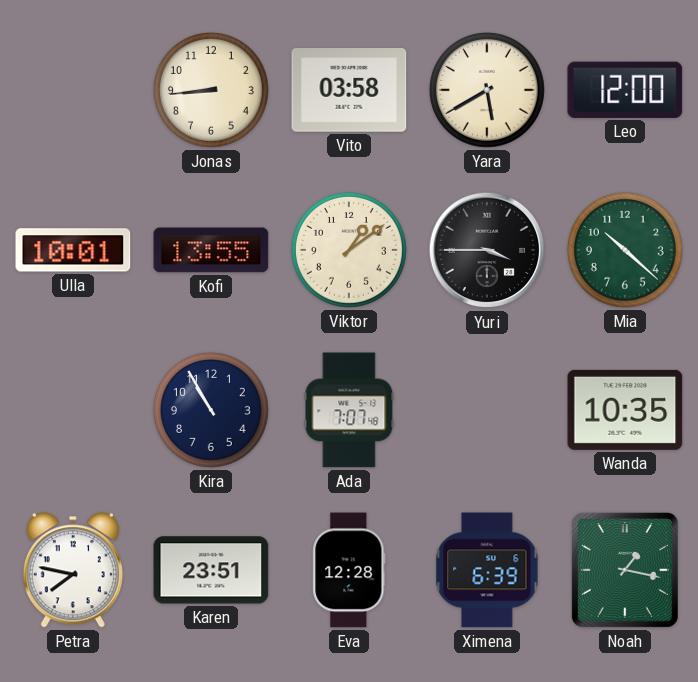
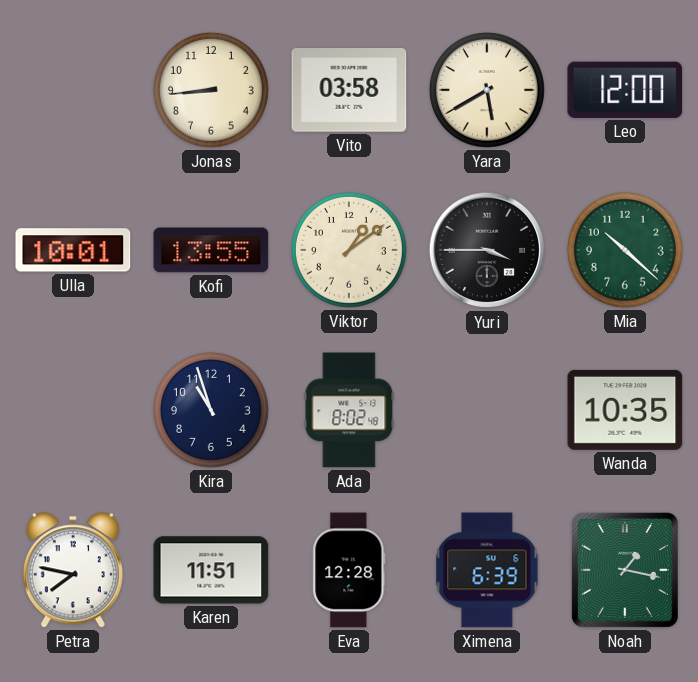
Kira: 10:55 -> 10:57
Ada: 7:07 -> 8:02
Karen: 23:51 -> 11:51
